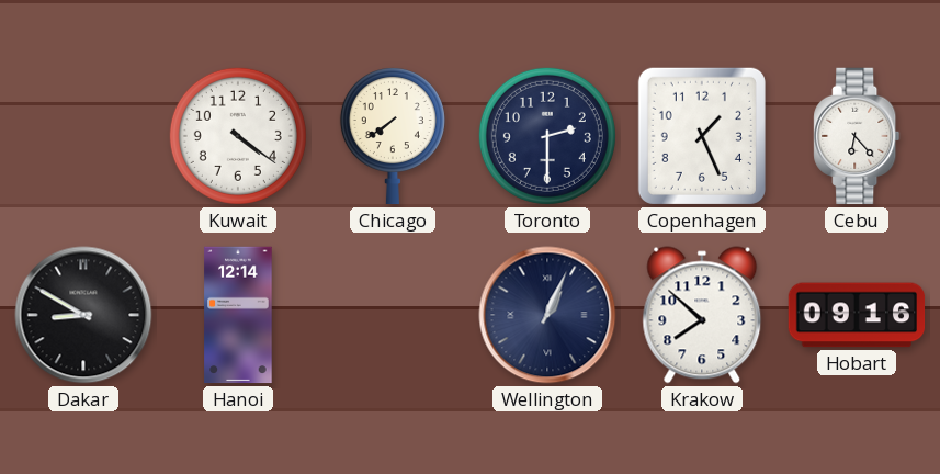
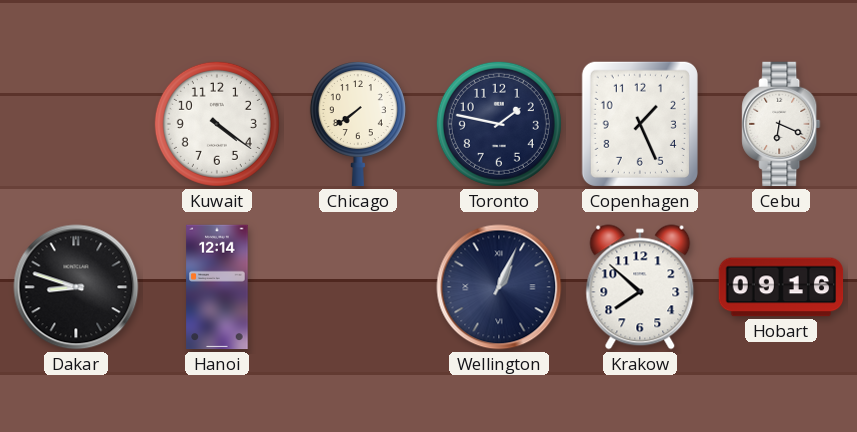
Toronto: 2:30 -> 1:47
Cebu: 6:23 -> 6:19
Dakar: 8:50 -> 8:48
